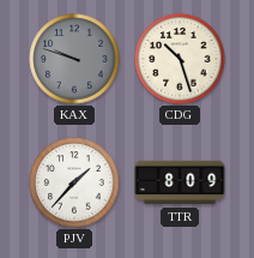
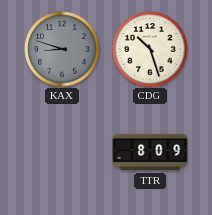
KAX: 9:48 -> 8:48
PJV: 1:37 -> none
